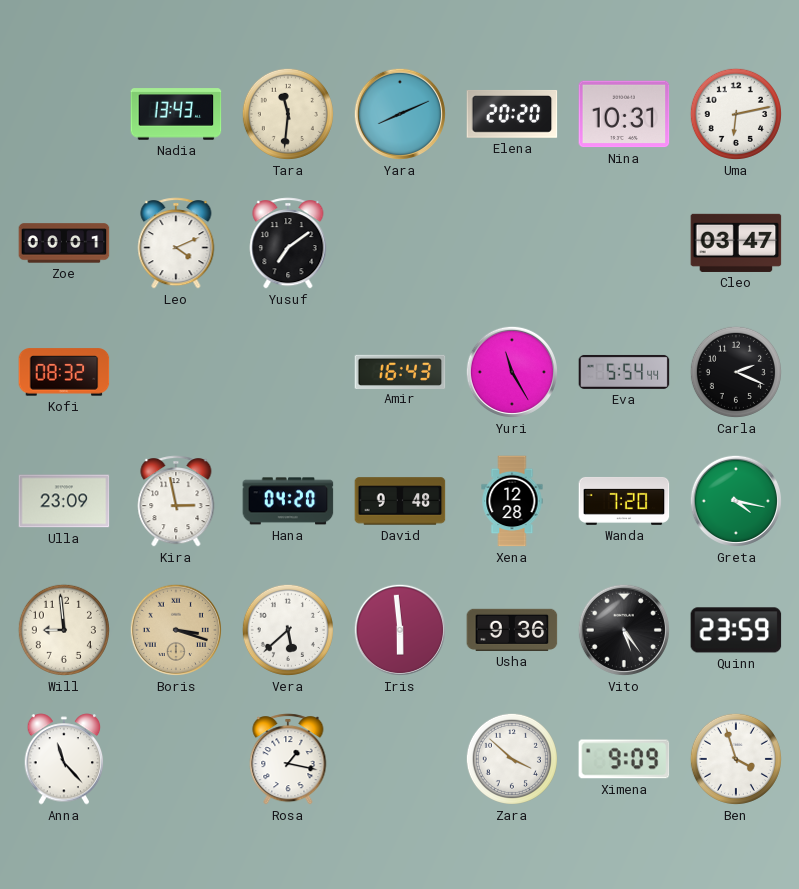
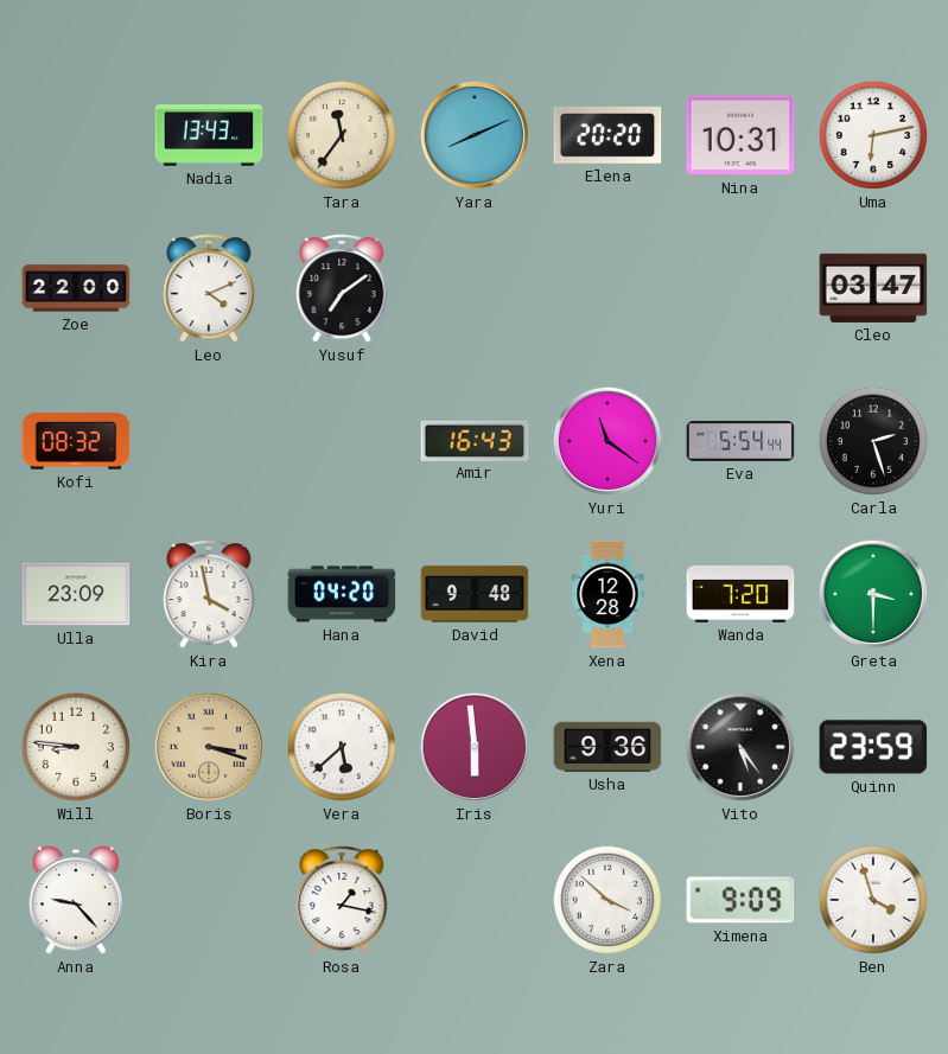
Tara: 11:31 -> 11:36
Zoe: 00:01 -> 22:00
Yuri: 11:25 -> 11:21
Carla: 2:19 -> 2:27
Kira: 2:58 -> 3:58
Greta: 4:17 -> 3:30
Will: 8:59 -> 8:46
Anna: 11:23 -> 9:23
